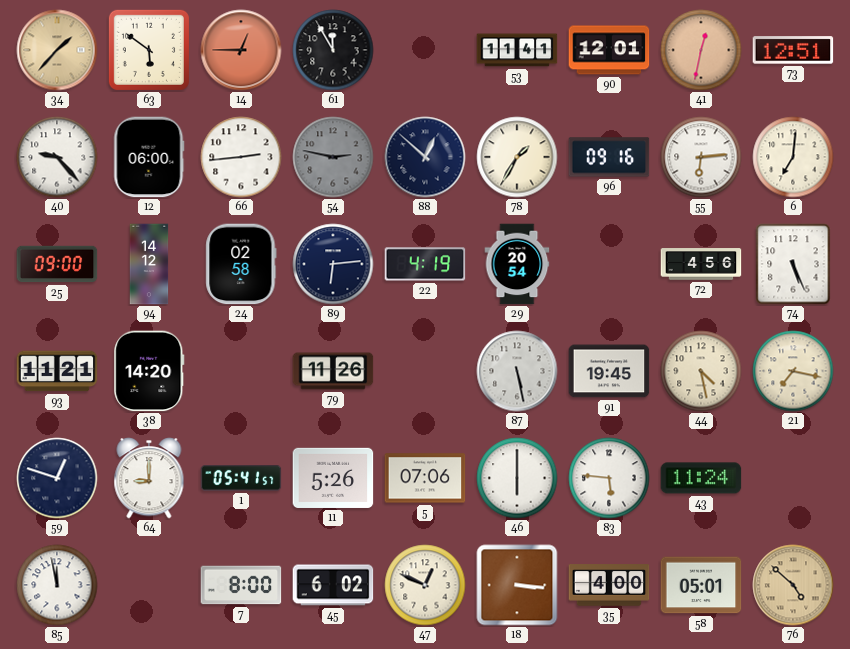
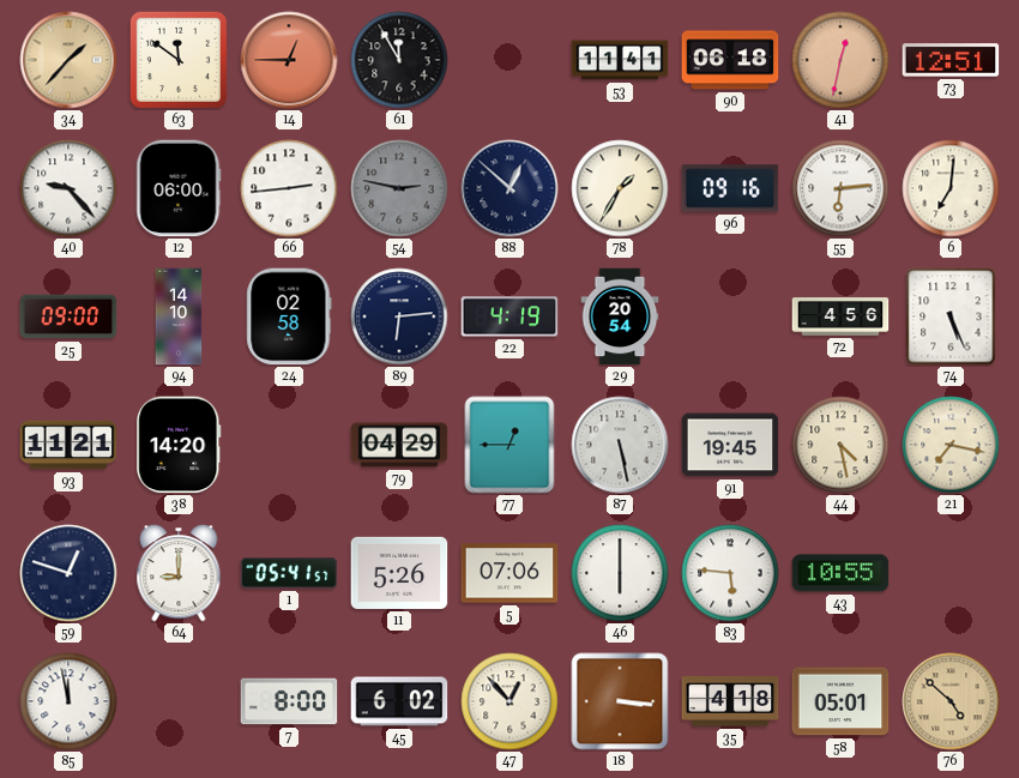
63: 5:51 -> 11:51
90: 12:01 -> 06:18
94: 14:12 -> 14:10
79: 11:26 -> 04:29
77: none -> 12:45
43: 11:24 -> 10:55
47: 12:49 -> 12:53
35: 4:00 -> 4:18
